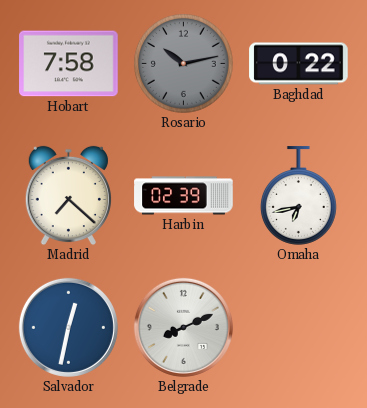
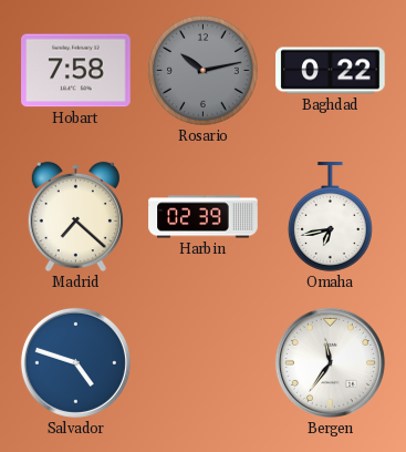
Salvador: 12:32 -> 4:48
Belgrade: 8:11 -> none
Bergen: none -> 11:36
